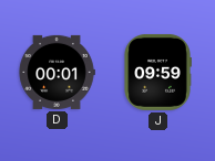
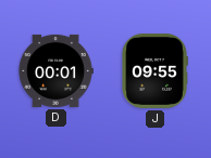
J: 09:59 -> 09:55
